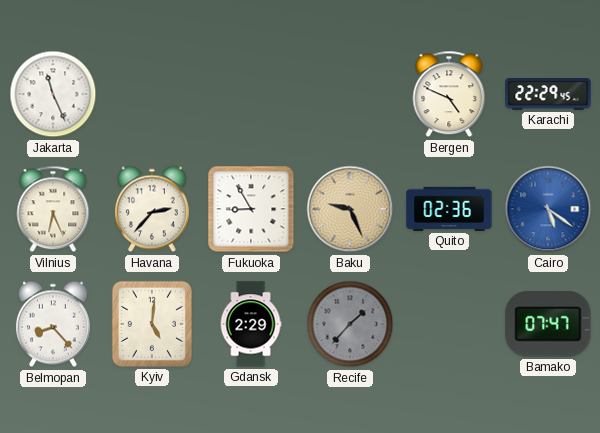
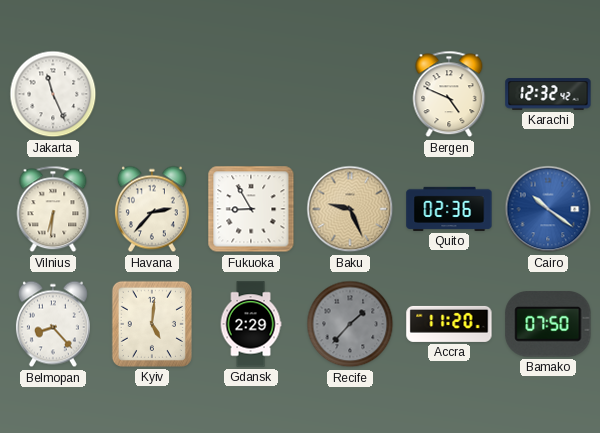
Karachi: 22:29 -> 12:32
Vilnius: 6:26 -> 6:31
Cairo: 5:21 -> 10:21
Accra: none -> 11:20
Bamako: 07:47 -> 07:50
